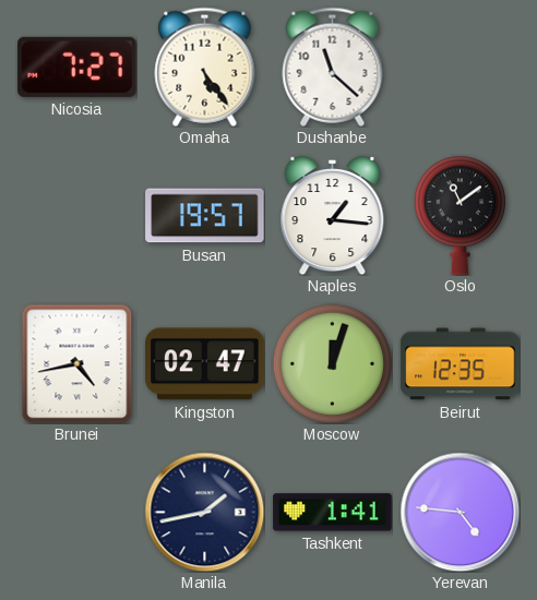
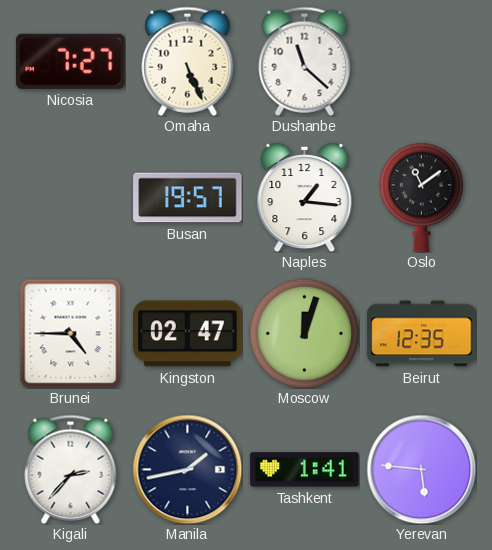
Omaha: 5:24 -> 5:26
Brunei: 4:43 -> 4:45
Kigali: none -> 2:37
Yerevan: 4:46 -> 5:46
